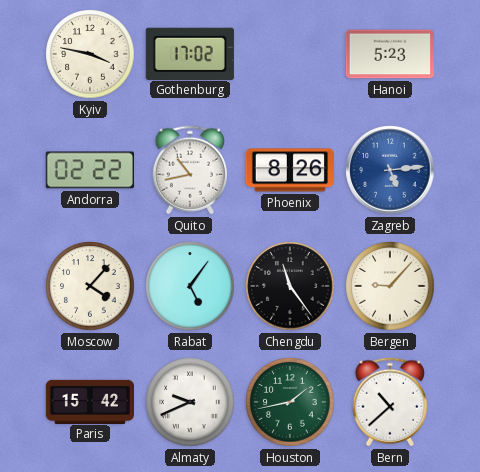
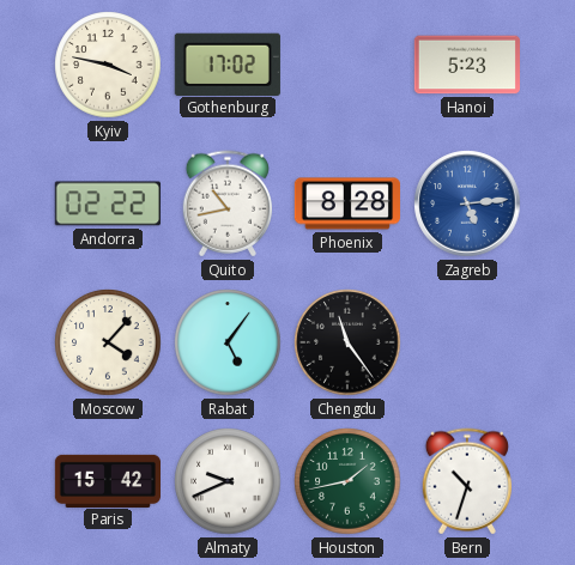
Phoenix: 8:26 -> 8:28
Bergen: 9:07 -> none
Bern: 10:38 -> 10:33
